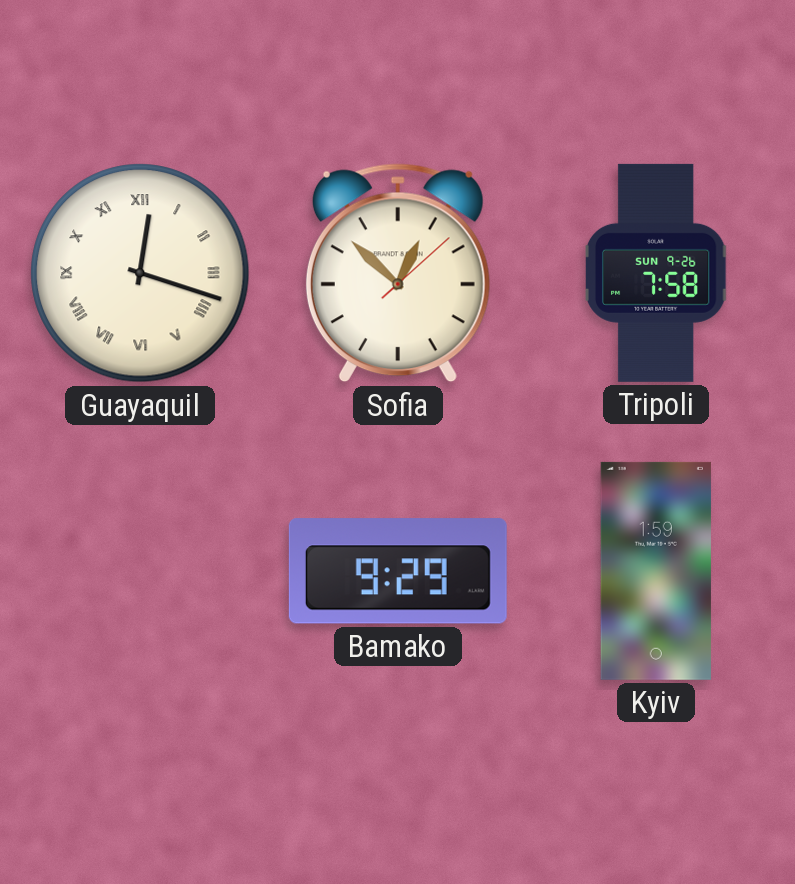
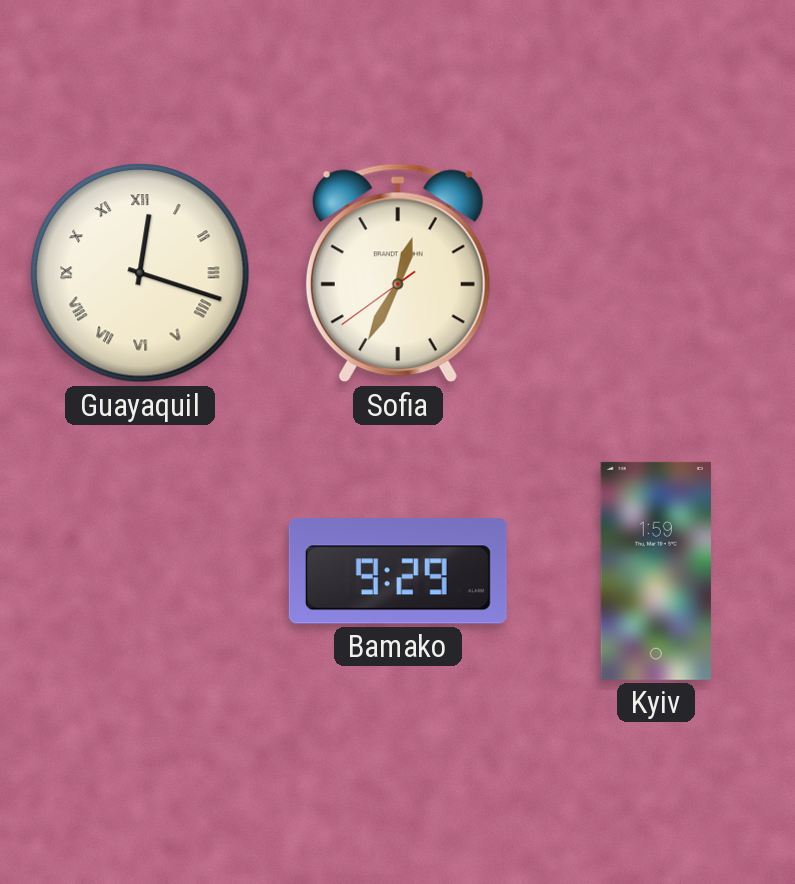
Sofia: 12:52 -> 12:34
Tripoli: 7:58 -> none
